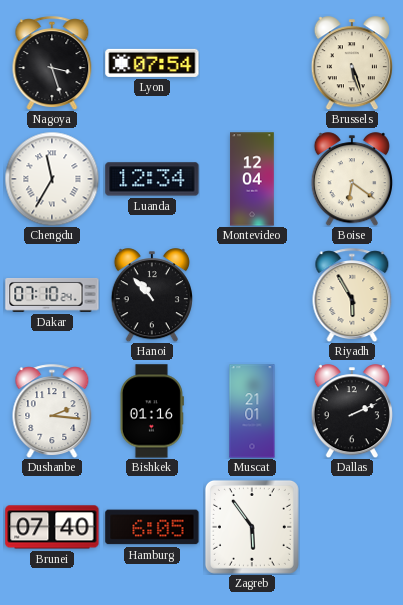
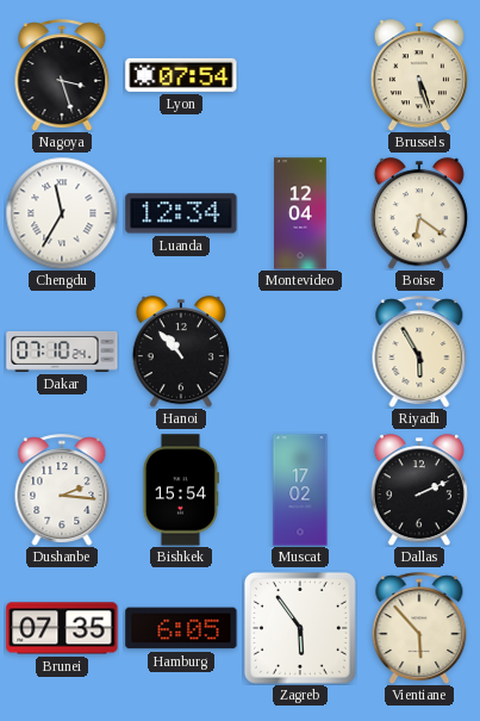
Bishkek: 01:16 -> 15:54
Muscat: 21:01 -> 17:02
Brunei: 07:40 -> 07:35
Vientiane: none -> 5:53
